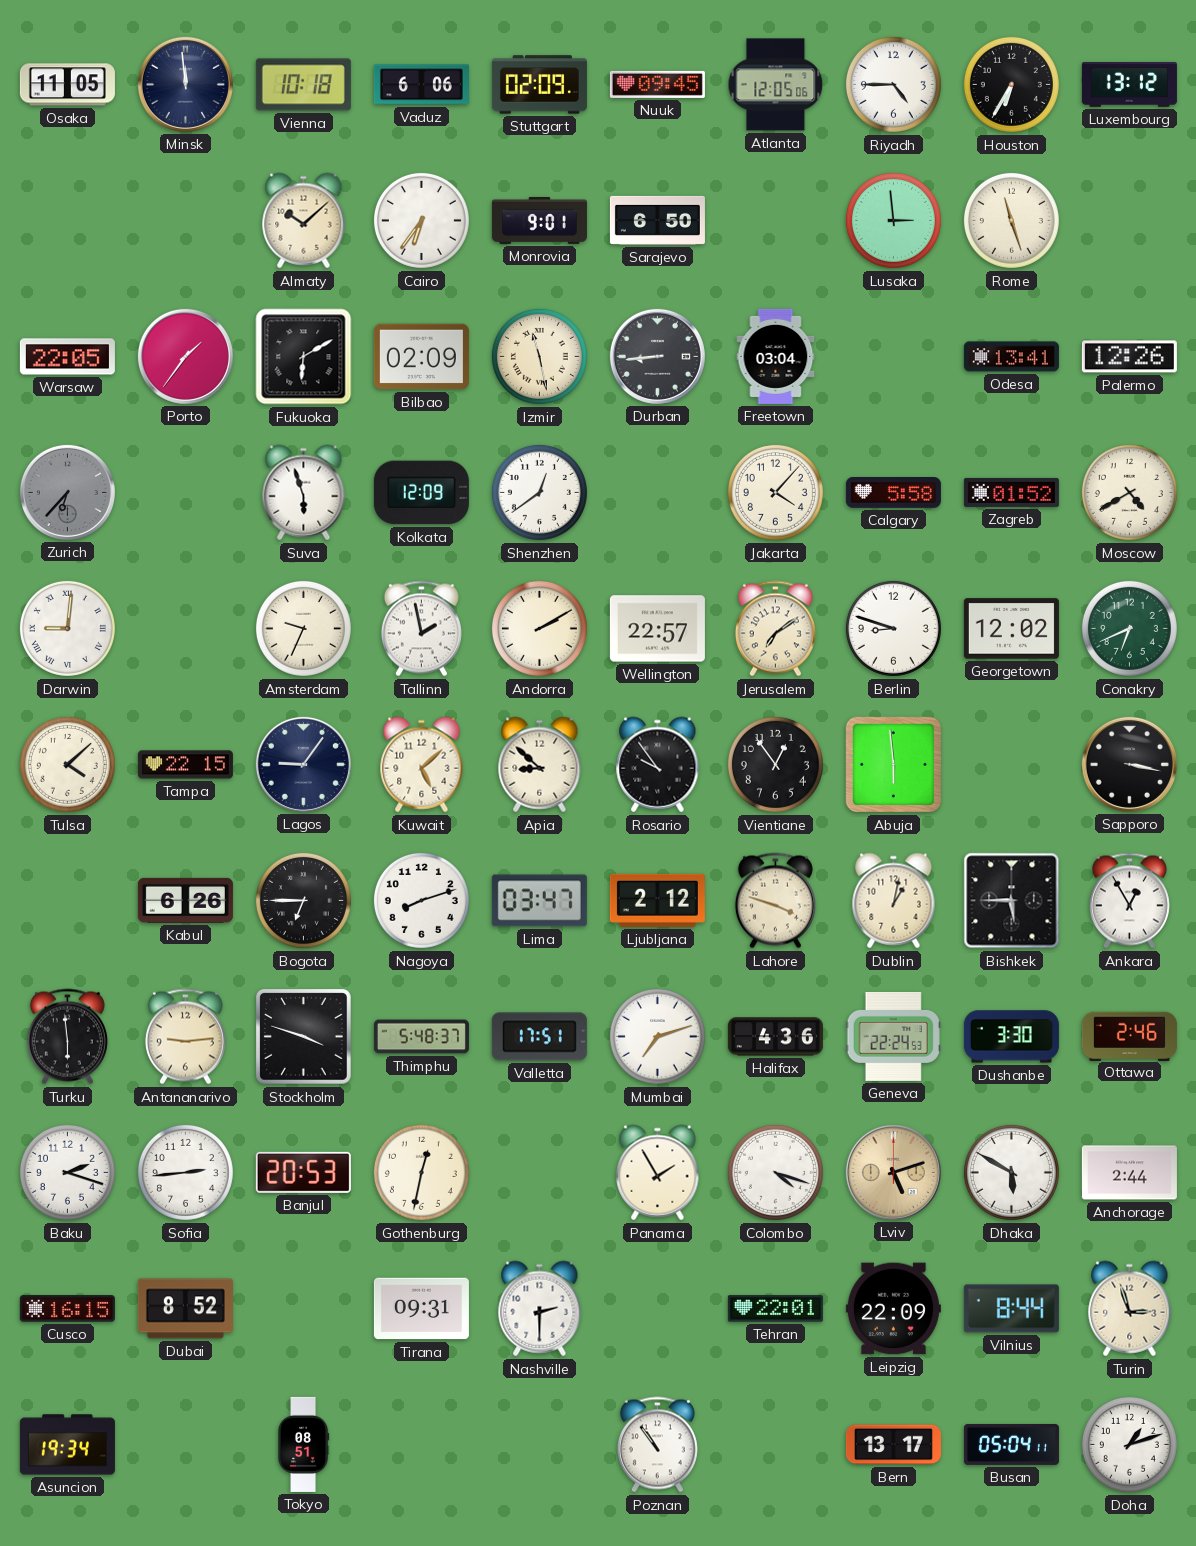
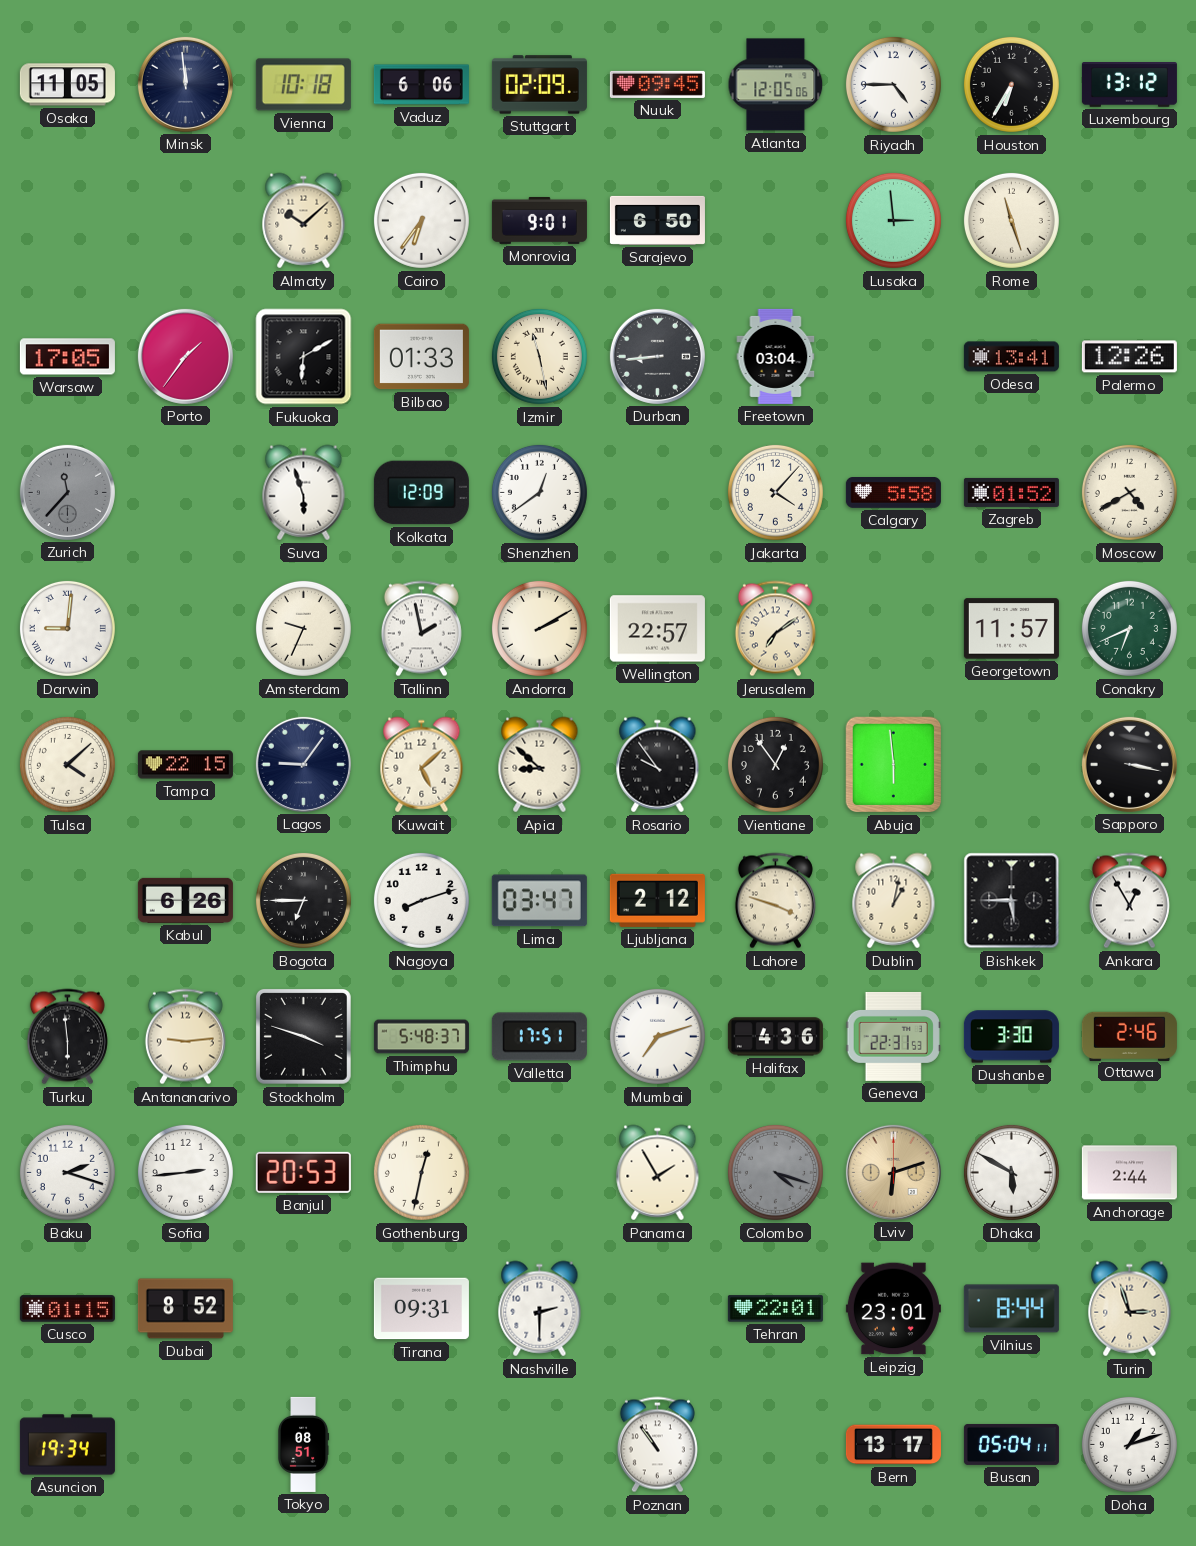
Warsaw: 22:05 -> 17:05
Bilbao: 02:09 -> 01:33
Zurich: 6:37 -> 11:37
Berlin: 8:48 -> none
Georgetown: 12:02 -> 11:57
Geneva: 22:24 -> 22:31
Colombo dial: white -> grey
Lviv: 5:12 -> 6:12
Cusco: 16:15 -> 01:15
Leipzig: 22:09 -> 23:01
